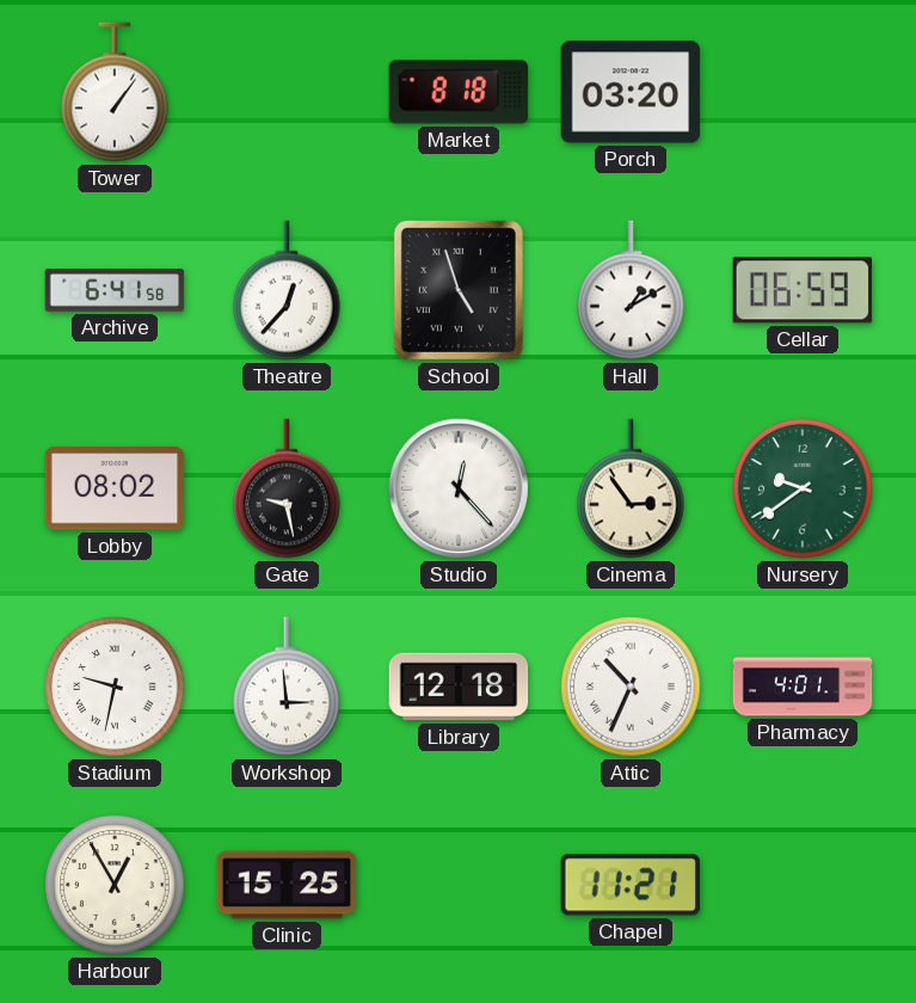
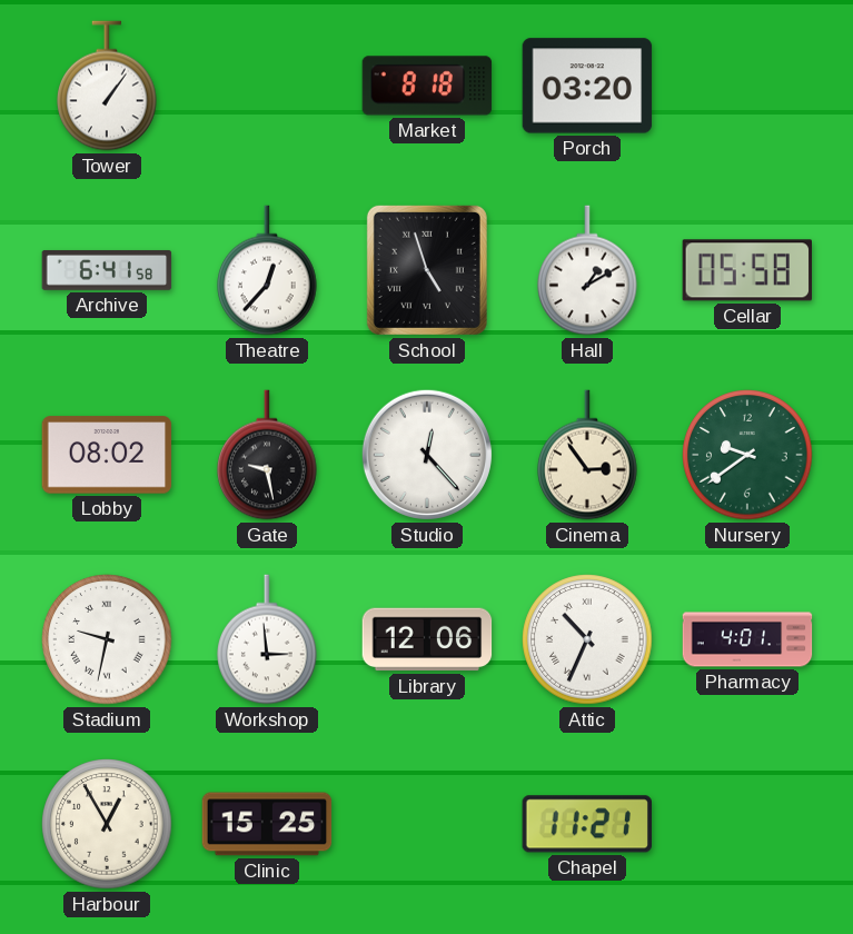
Cellar: 06:59 -> 05:58
Library: 12:18 -> 12:06
